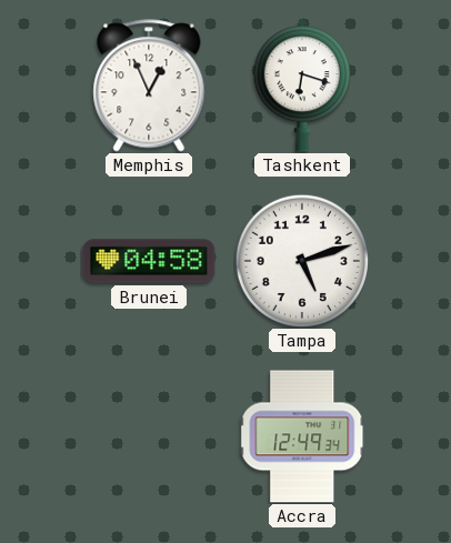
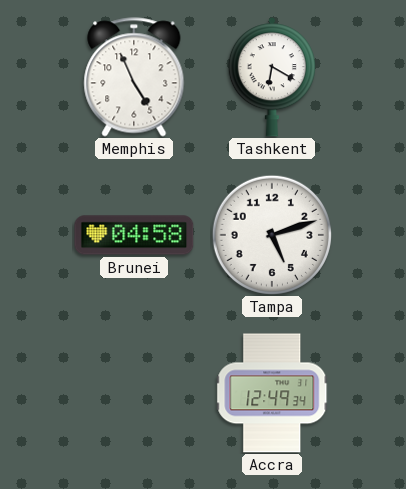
Memphis: 12:56 -> 4:56
Tashkent: 6:18 -> 6:20
